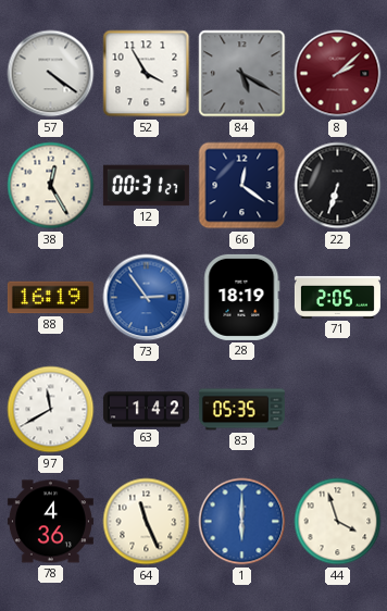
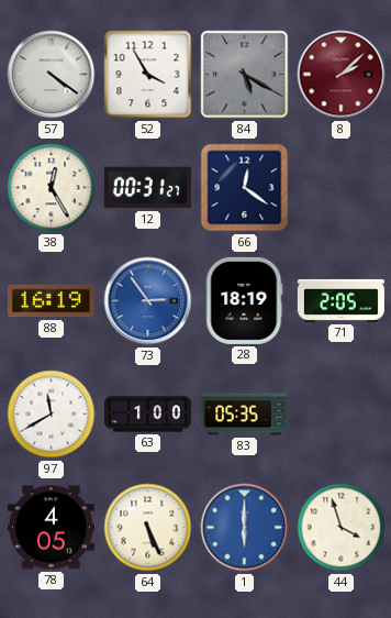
22: 6:33 -> none
63: 1:42 -> 1:00
78: 4:36 -> 4:05
64: 11:26 -> 5:26
